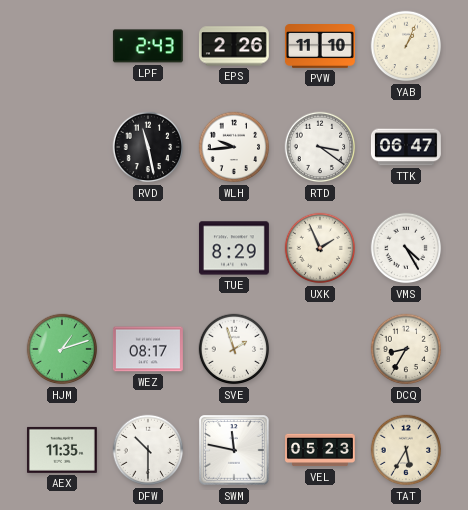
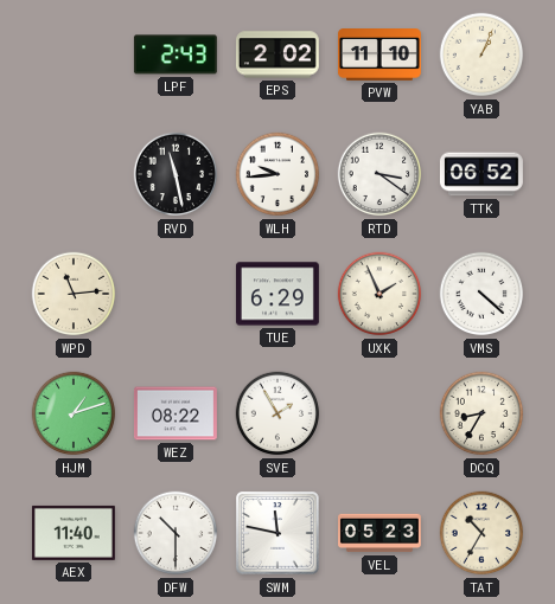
EPS: 2:26 -> 2:02
TTK: 06:47 -> 06:52
WPD: none -> 11:14
TUE: 8:29 -> 6:29
VMS: 4:25 -> 4:22
WEZ: 08:17 -> 08:22
SVE: 1:57 -> 1:55
AEX: 11:35 -> 11:40
TAT: 5:35 -> 10:35
